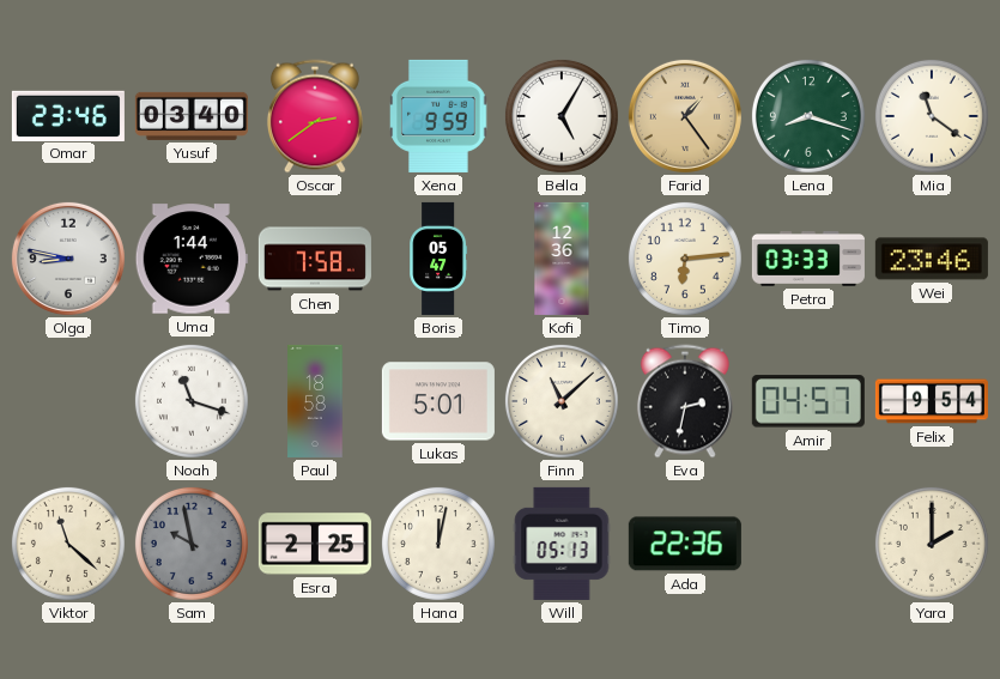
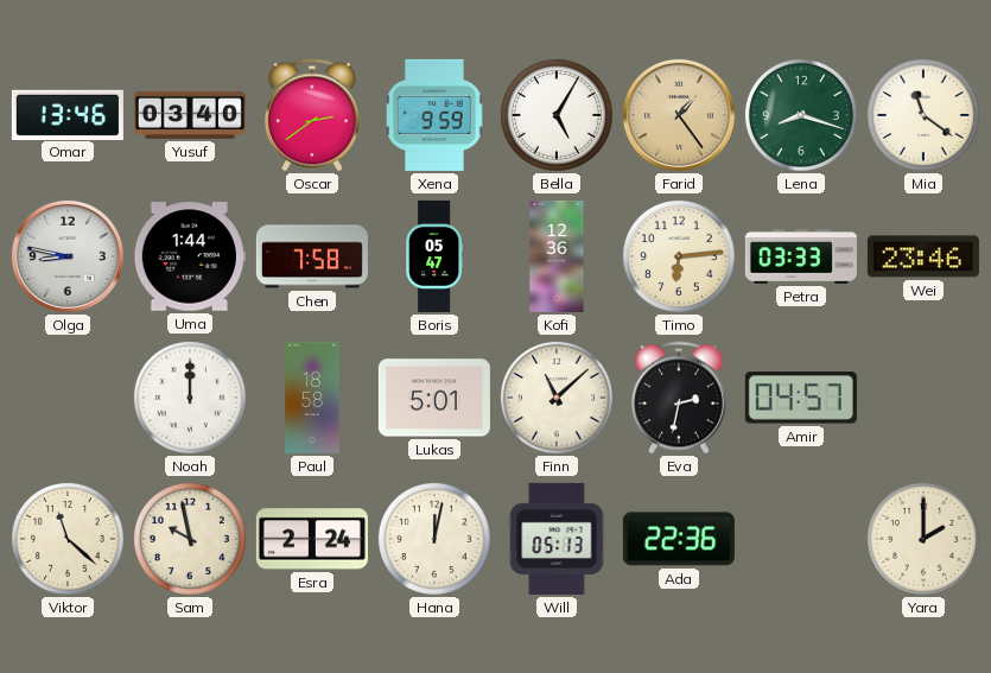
Omar: 23:46 -> 13:46
Noah: 11:18 -> 12:00
Felix: 9:54 -> none
Sam dial: grey -> cream
Esra: 2:25 -> 2:24
